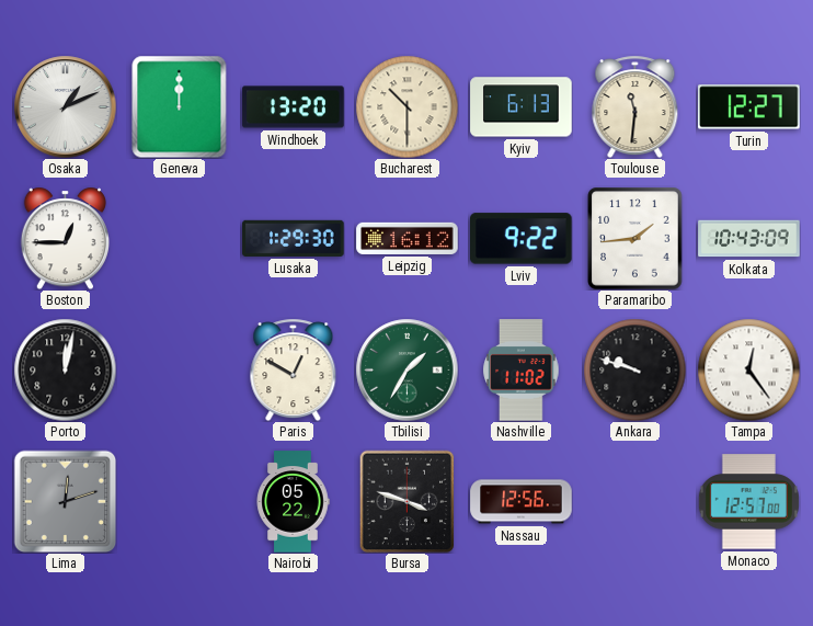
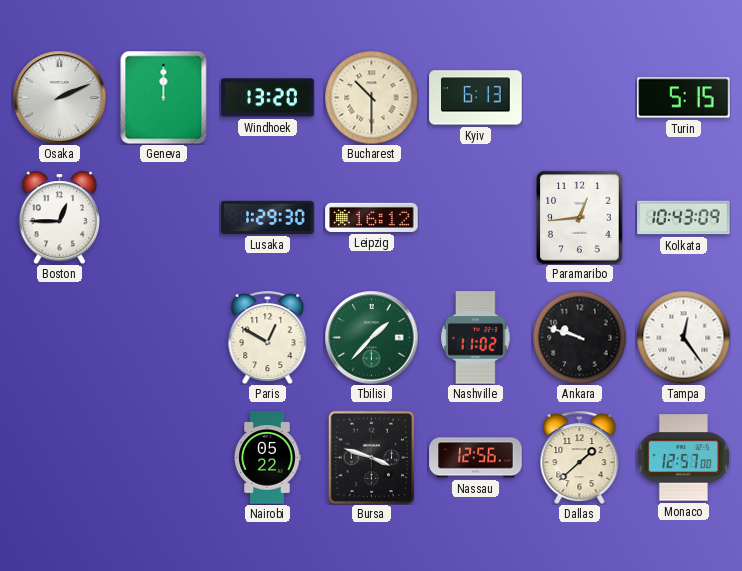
Osaka: 1:11 -> 2:11
Toulouse: 11:31 -> none
Turin: 12:27 -> 5:15
Lviv: 9:22 -> none
Paramaribo: 1:44 -> 12:44
Porto: 12:02 -> none
Tbilisi: 1:35 -> 1:37
Lima: 12:12 -> none
Dallas: none -> 1:38
